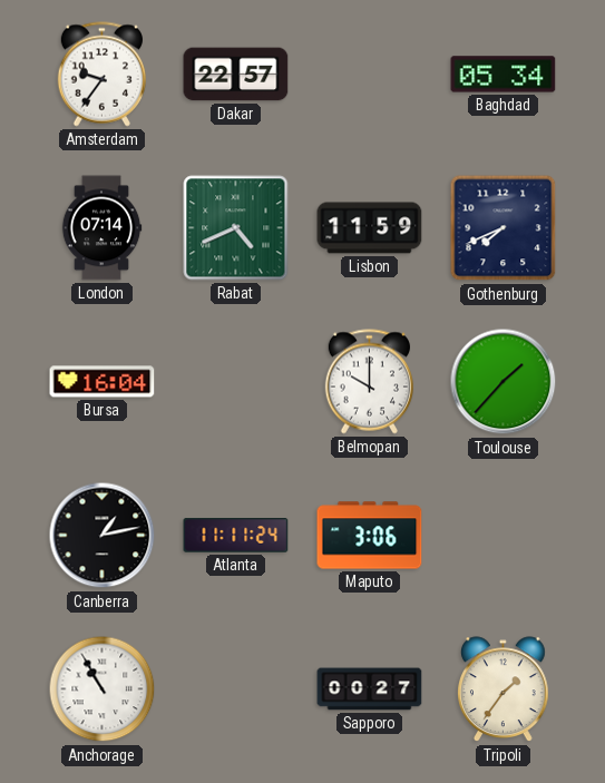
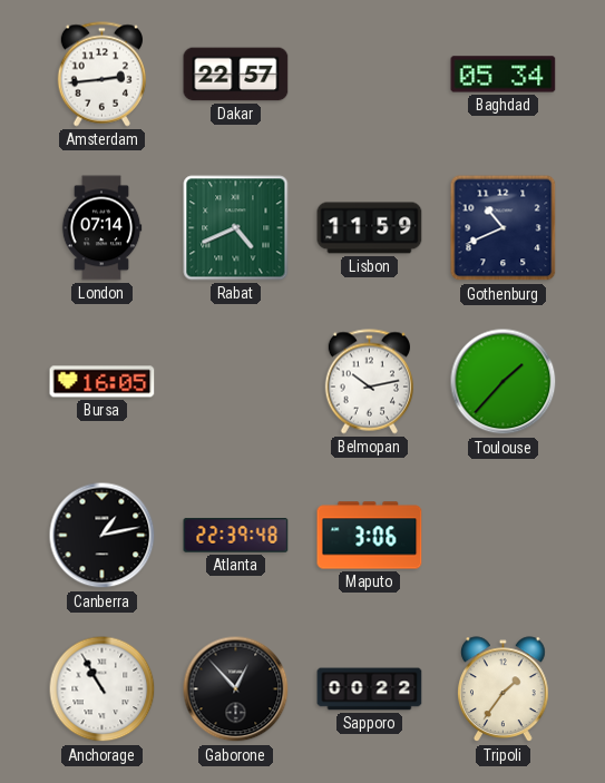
Amsterdam: 9:36 -> 2:44
Gothenburg: 7:41 -> 10:41
Bursa: 16:04 -> 16:05
Belmopan: 10:00 -> 10:13
Atlanta: 11:11 -> 22:39
Gaborone: none -> 12:53
Sapporo: 00:27 -> 00:22
